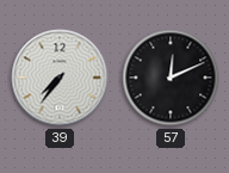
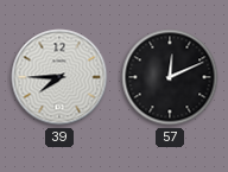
39: 7:36 -> 7:45
